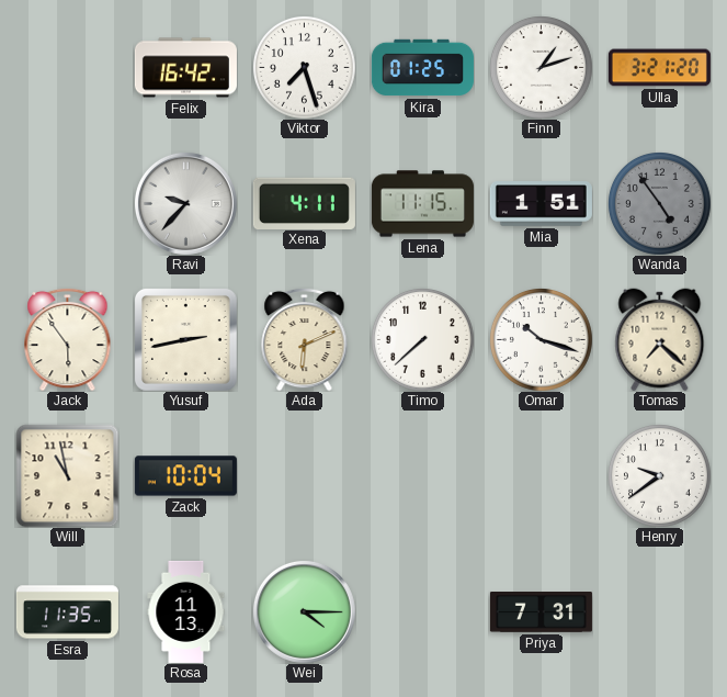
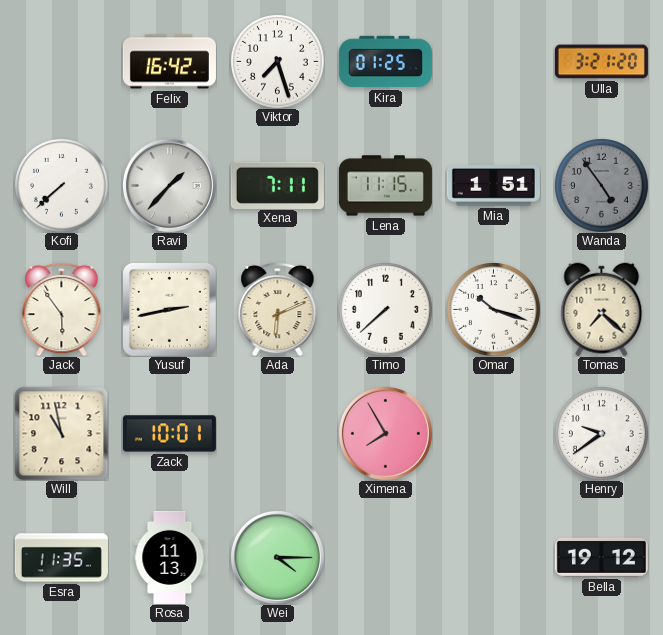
Finn: 1:12 -> none
Kofi: none -> 7:38
Ravi: 9:37 -> 1:37
Xena: 4:11 -> 7:11
Zack: 10:04 -> 10:01
Ximena: none -> 7:55
Priya: 7:31 -> none
Bella: none -> 19:12
